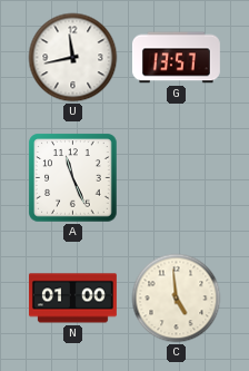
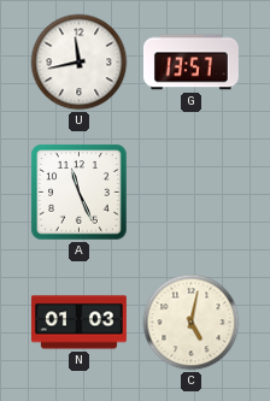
N: 01:00 -> 01:03
C: 4:59 -> 5:02
